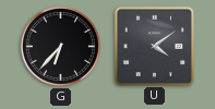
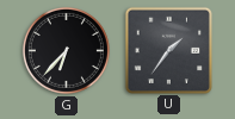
U: 4:09 -> 1:36
